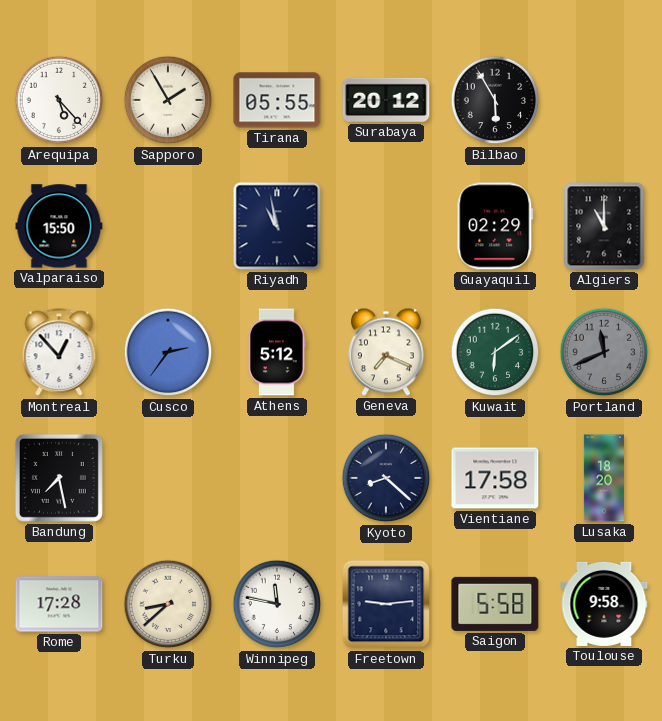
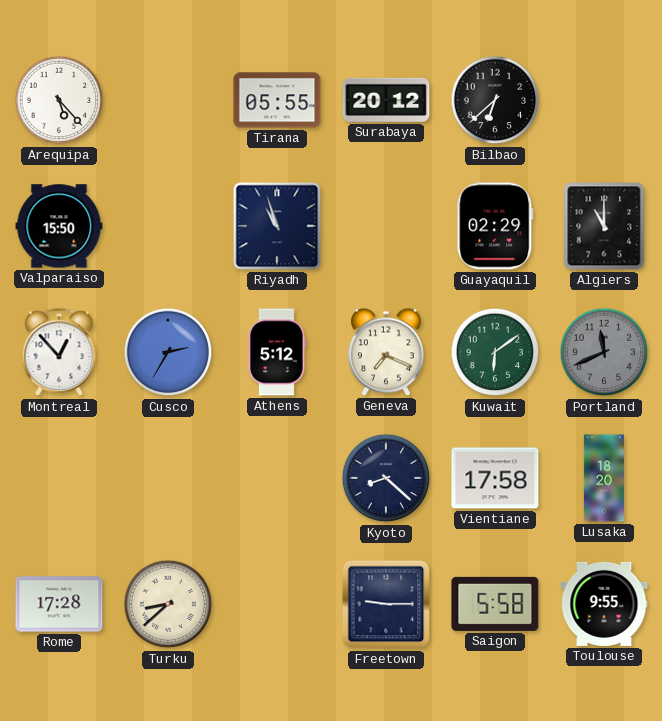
Sapporo: 1:55 -> none
Bilbao: 5:55 -> 6:38
Riyadh: 10:58 -> 10:57
Cusco: 2:36 -> 2:35
Bandung: 7:28 -> none
Winnipeg: 11:47 -> none
Freetown: 9:14 -> 9:15
Toulouse: 9:58 -> 9:55
